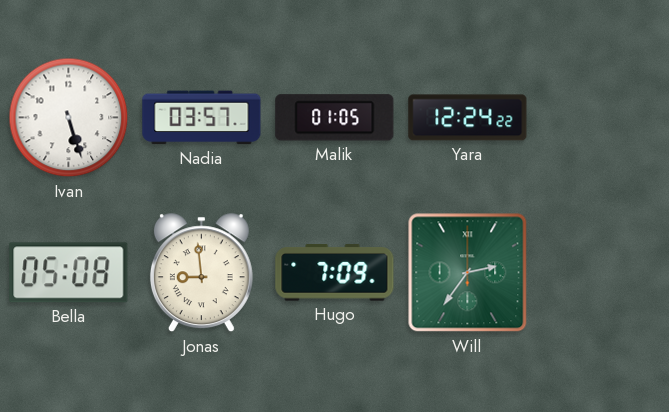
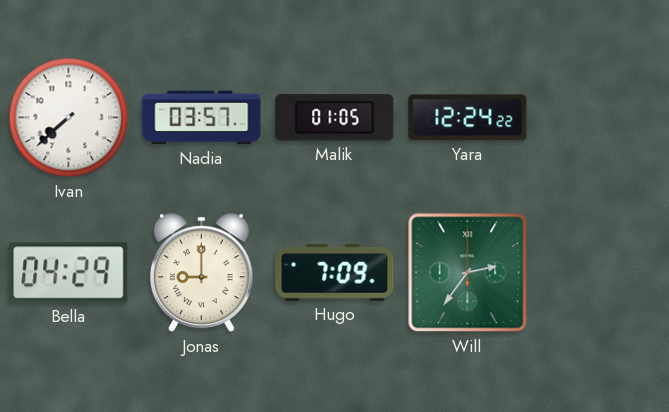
Ivan: 5:27 -> 7:38
Bella: 05:08 -> 04:29
Jonas: 8:59 -> 9:00
